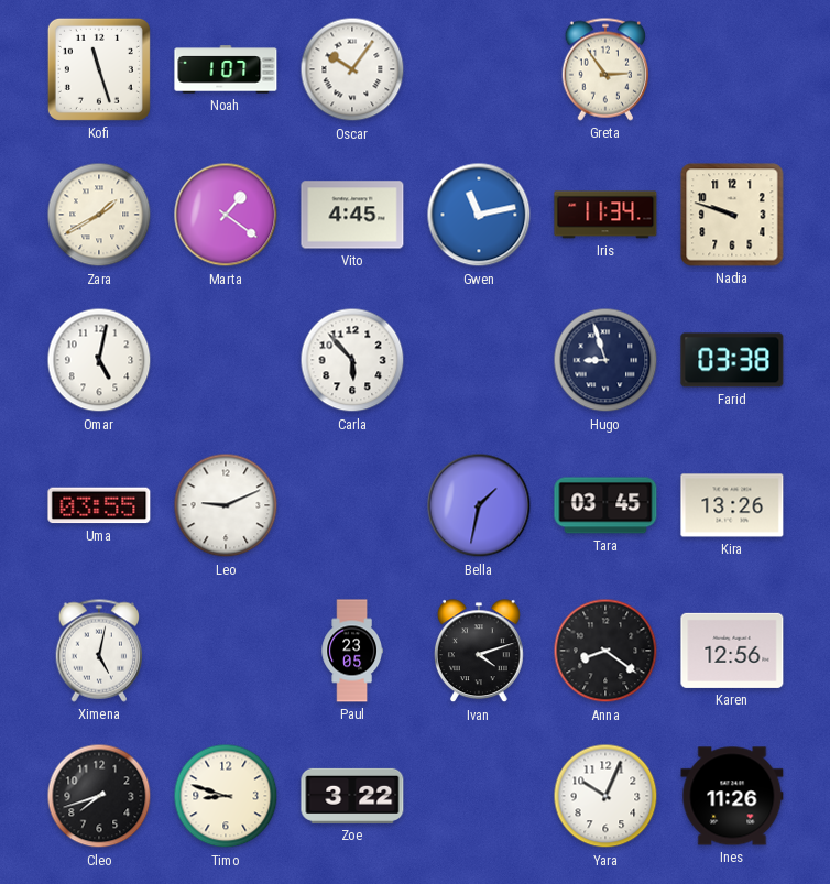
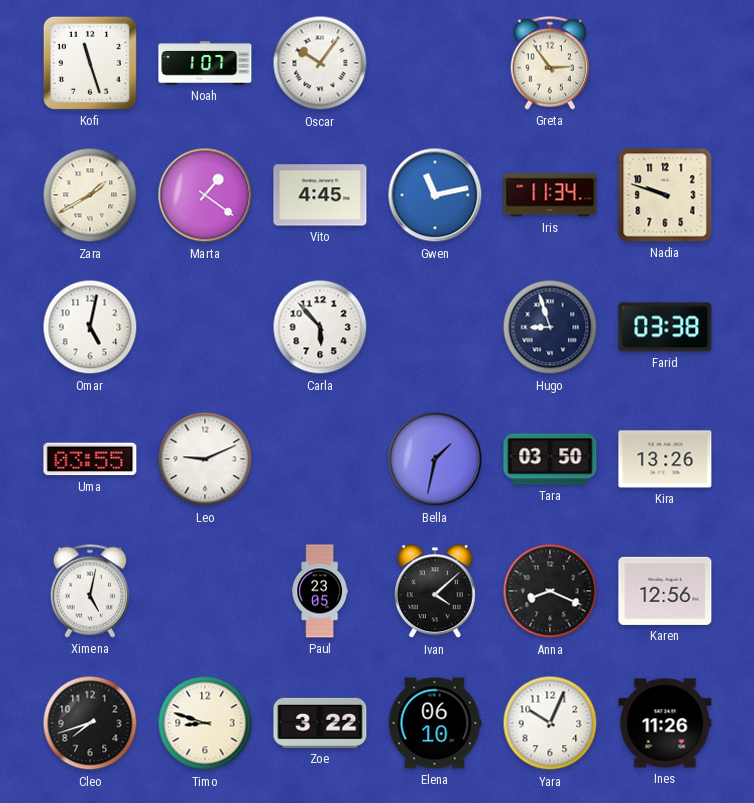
Tara: 03:45 -> 03:50
Ivan: 4:12 -> 4:08
Anna: 8:21 -> 8:19
Elena: none -> 06:10
